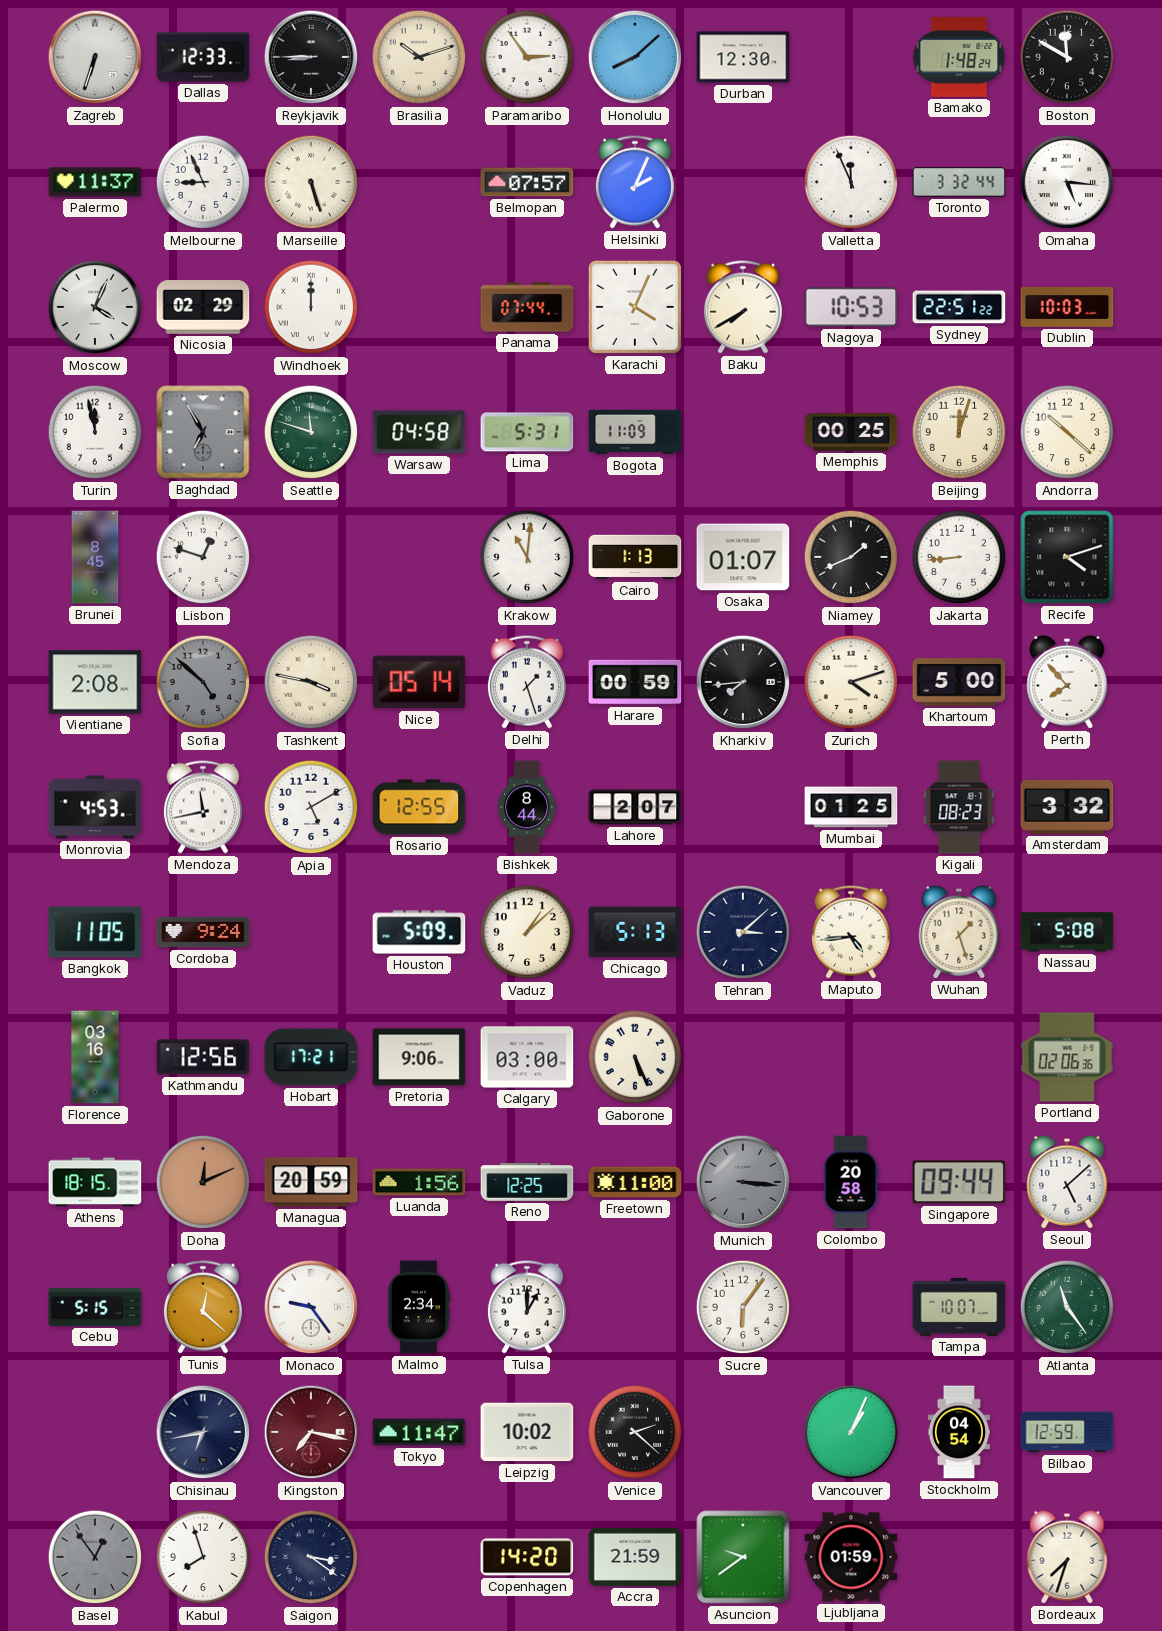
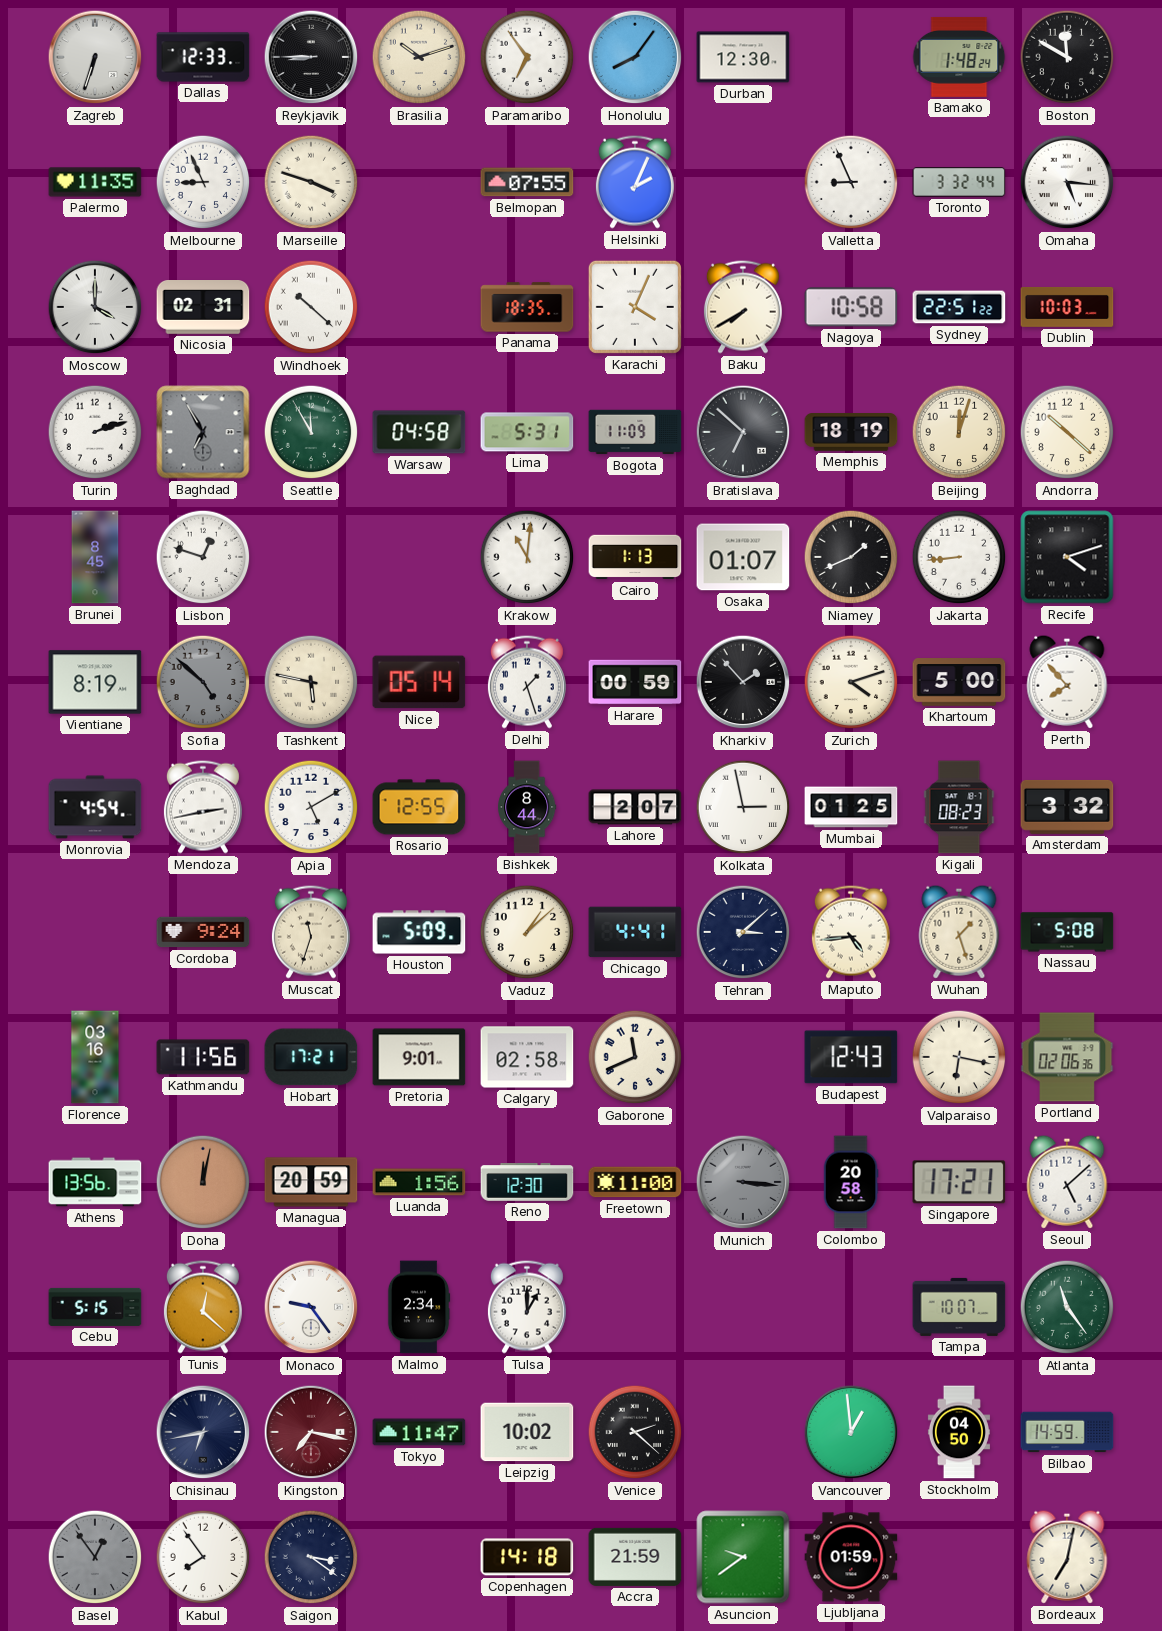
Paramaribo: 2:54 -> 6:54
Honolulu: 8:08 -> 8:06
Palermo: 11:37 -> 11:35
Marseille: 5:27 -> 3:48
Belmopan: 07:57 -> 07:55
Valletta: 11:56 -> 8:56
Moscow: 4:04 -> 4:00
Nicosia: 02:29 -> 02:31
Windhoek: 12:00 -> 10:22
Panama: 07:44 -> 18:35
Nagoya: 10:53 -> 10:58
Turin: 11:58 -> 2:12
Seattle: 11:48 -> 11:55
Bratislava: none -> 6:52
Memphis: 00:25 -> 18:19
Vientiane: 2:08 -> 8:19
Tashkent: 3:47 -> 5:47
Kharkiv: 7:44 -> 1:53
Monrovia: 4:53 -> 4:54
Mendoza: 11:43 -> 2:43
Kolkata: none -> 2:58
Bangkok: 11:05 -> none
Muscat: none -> 11:33
Chicago: 5:13 -> 4:41
Kathmandu: 12:56 -> 11:56
Pretoria: 9:06 -> 9:01
Calgary: 03:00 -> 02:58
Gaborone: 5:26 -> 11:41
Budapest: none -> 12:43
Valparaiso: none -> 6:17
Athens: 18:15 -> 13:56
Doha: 12:11 -> 12:02
Reno: 12:25 -> 12:30
Singapore: 09:44 -> 17:21
Sucre: 6:06 -> none
Vancouver: 1:04 -> 12:59
Stockholm: 04:54 -> 04:50
Bilbao: 12:59 -> 14:59
Kabul: 7:57 -> 7:54
Copenhagen: 14:20 -> 14:18
Bordeaux: 7:33 -> 7:02
